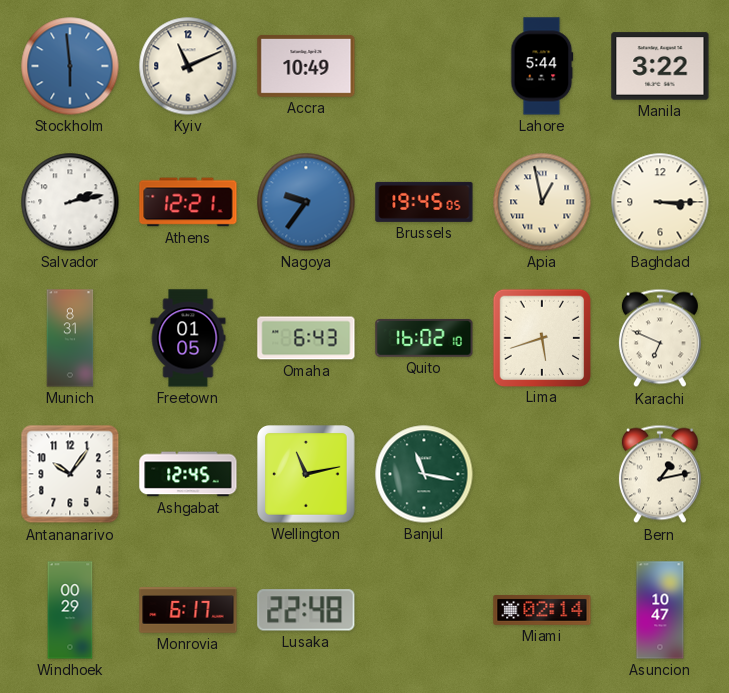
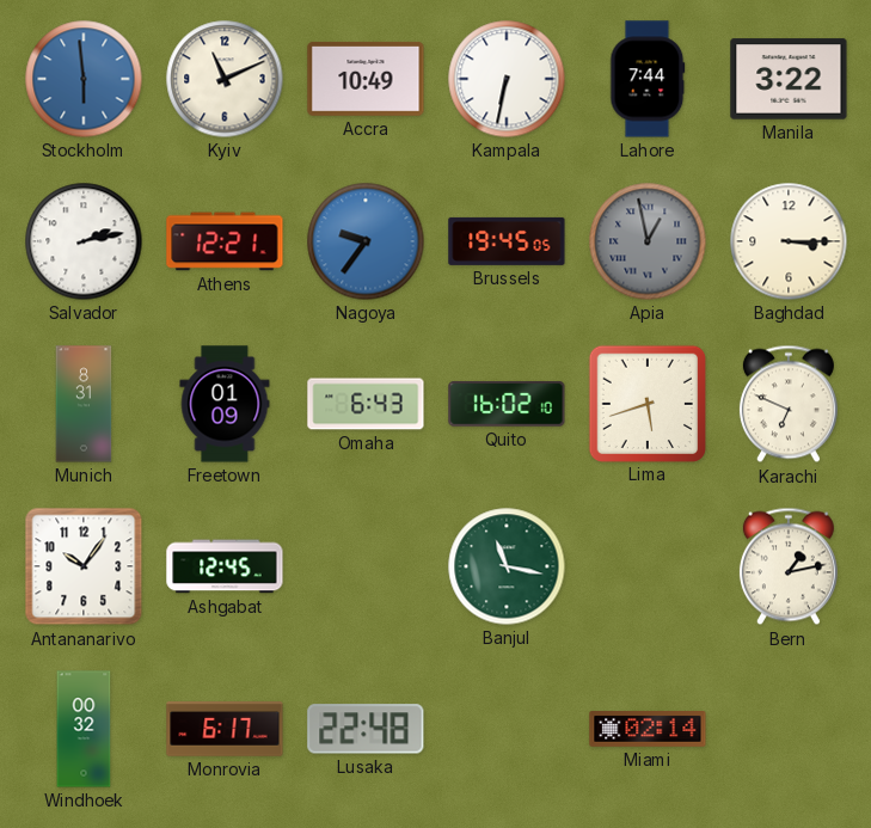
Kampala: none -> 6:32
Lahore: 5:44 -> 7:44
Apia dial: cream -> grey
Freetown: 01:05 -> 01:09
Wellington: 11:13 -> none
Windhoek: 00:29 -> 00:32
Asuncion: 10:47 -> none
